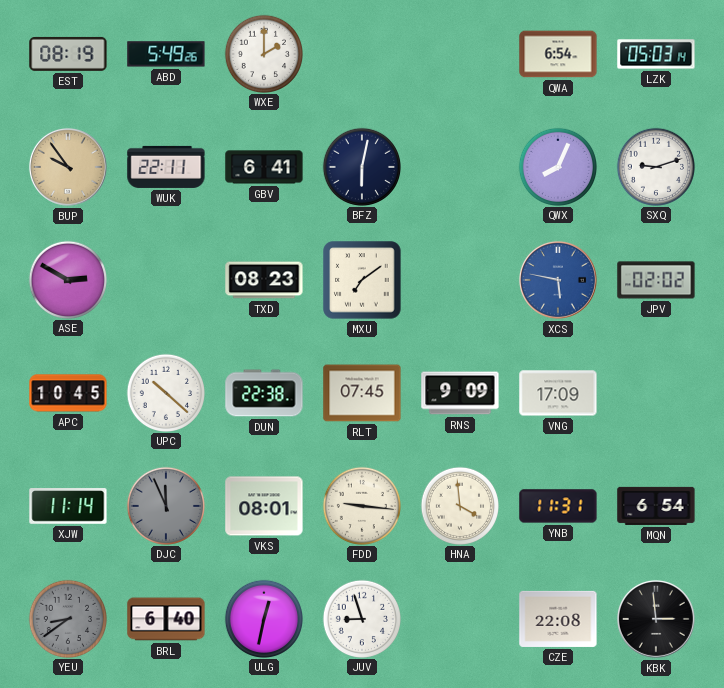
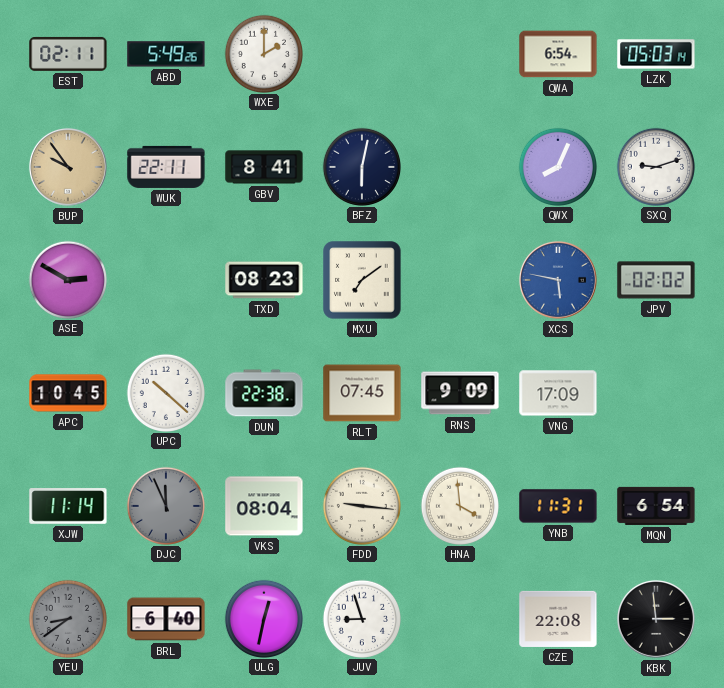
EST: 08:19 -> 02:11
GBV: 6:41 -> 8:41
VKS: 08:01 -> 08:04
